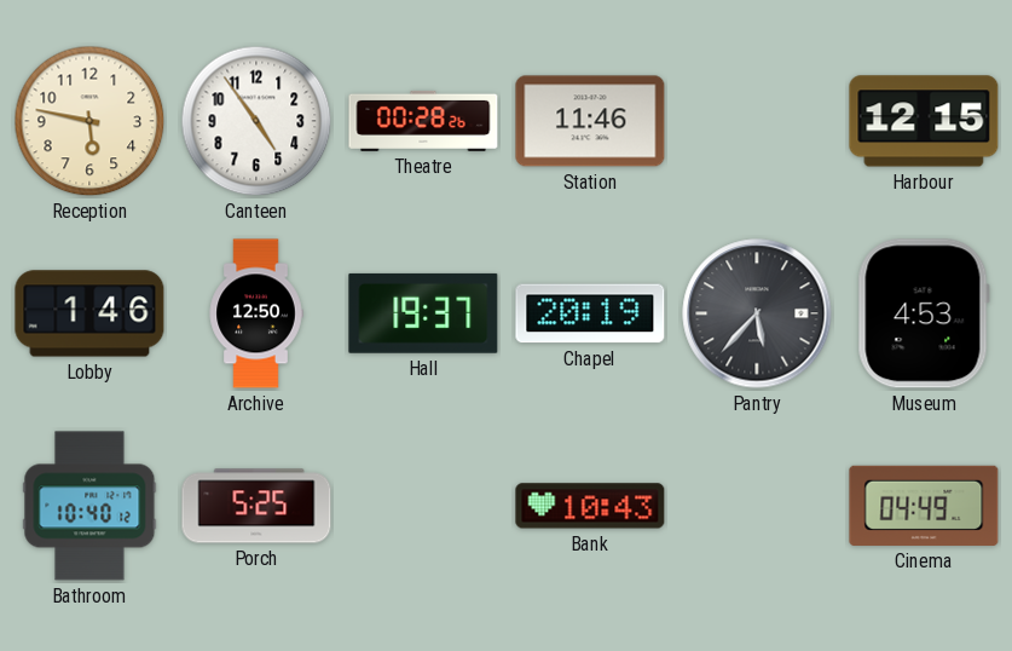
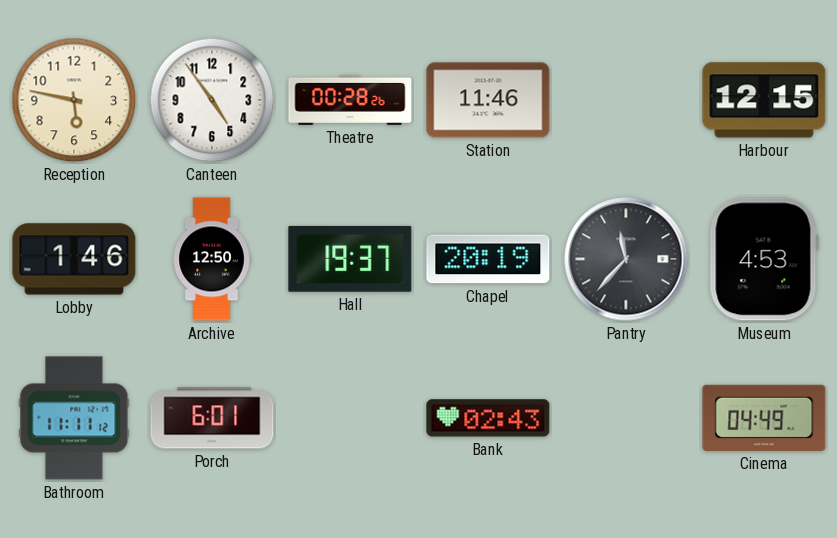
Pantry: 5:37 -> 11:37
Bathroom: 10:40 -> 11:11
Porch: 5:25 -> 6:01
Bank: 10:43 -> 02:43
